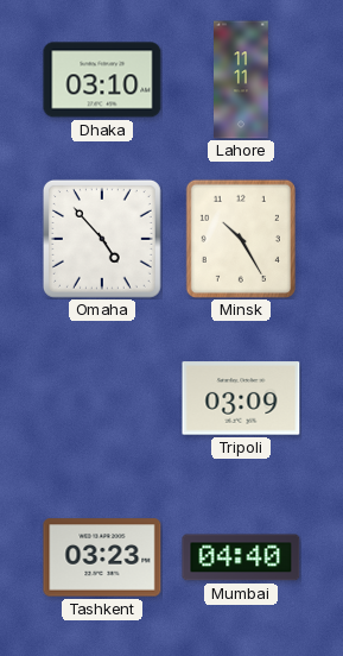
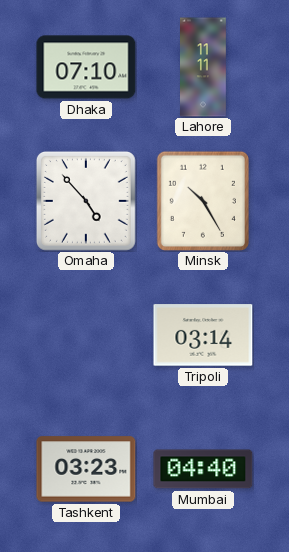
Dhaka: 03:10 -> 07:10
Tripoli: 03:09 -> 03:14
